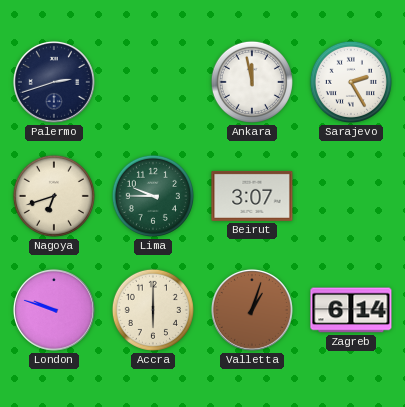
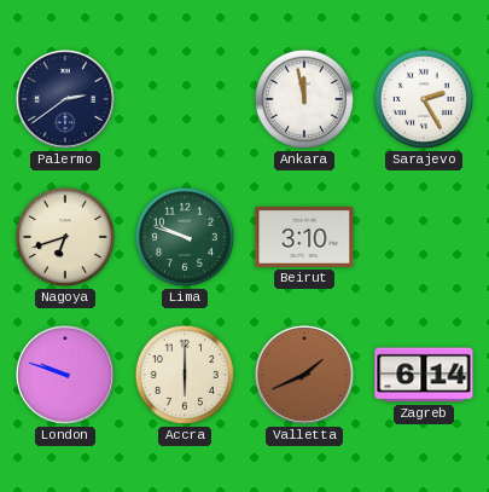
Palermo: 2:42 -> 2:39
Lima: 9:45 -> 9:48
Beirut: 3:07 -> 3:10
Valletta: 1:03 -> 1:41
